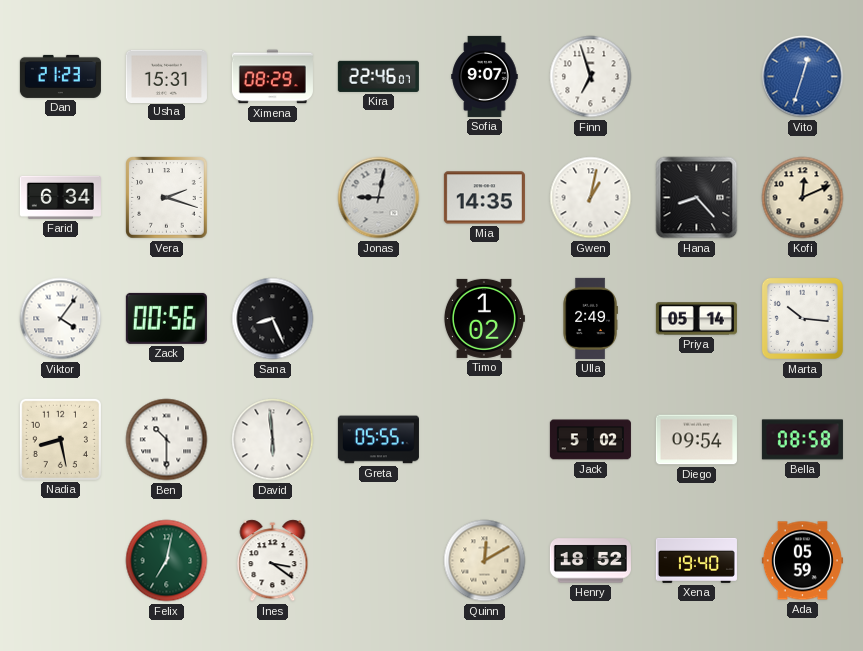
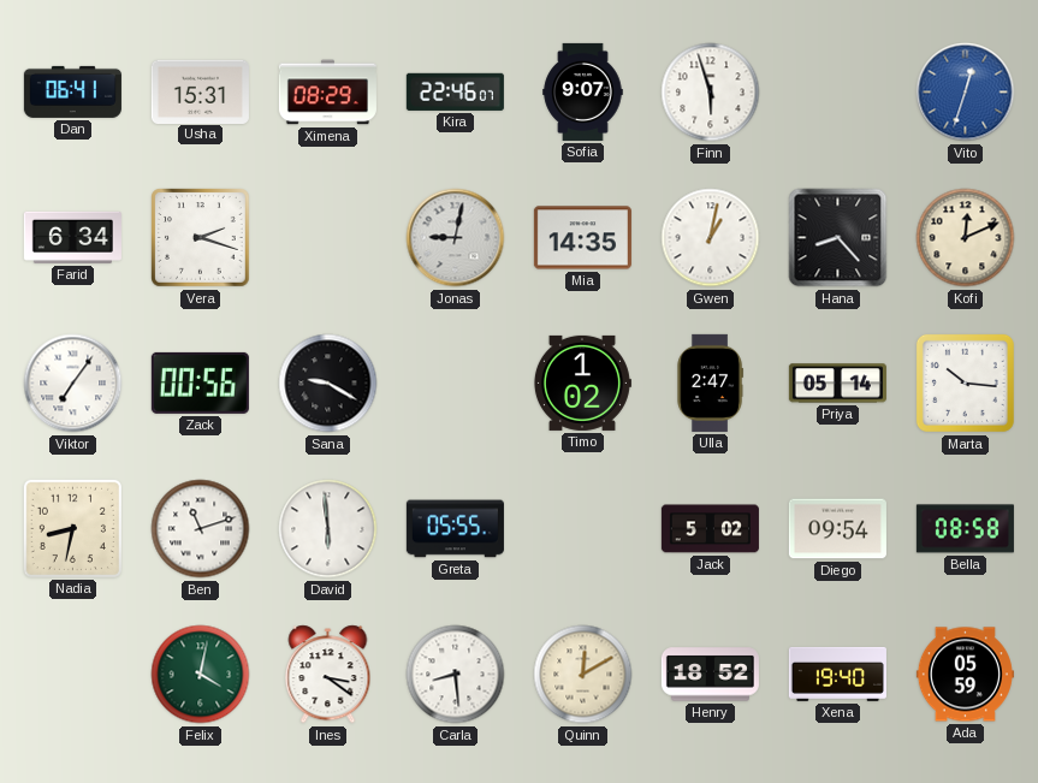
Dan: 21:23 -> 06:41
Finn: 6:57 -> 5:57
Viktor: 4:06 -> 7:06
Sana: 8:26 -> 9:20
Ulla: 2:49 -> 2:47
Nadia: 8:28 -> 8:32
Ben: 10:30 -> 11:12
Felix: 7:02 -> 4:02
Carla: none -> 8:29
